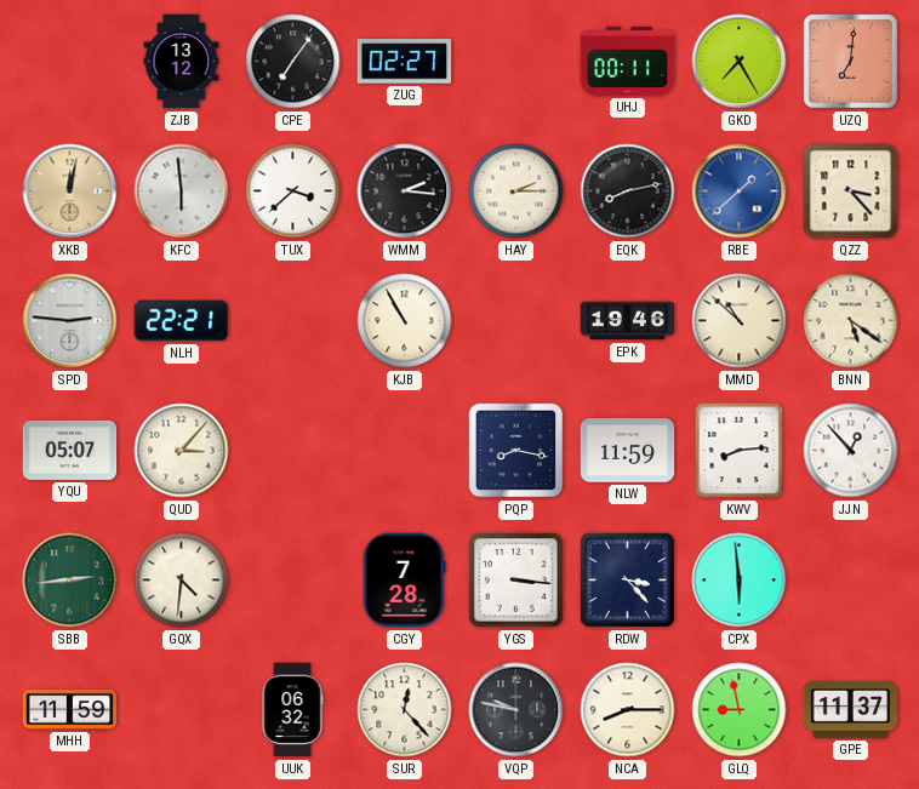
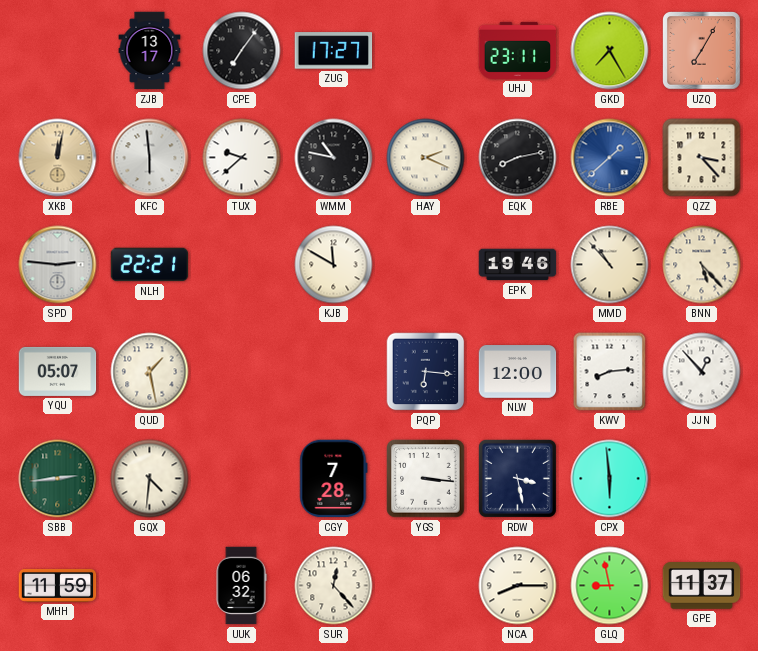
ZJB: 13:12 -> 13:17
ZUG: 02:27 -> 17:27
UHJ: 00:11 -> 23:11
UZQ: 7:01 -> 7:05
TUX: 3:38 -> 9:38
WMM: 2:16 -> 10:47
HAY: 2:15 -> 2:19
KJB: 10:55 -> 11:50
MMD: 10:52 -> 10:53
BNN: 5:21 -> 5:23
QUD: 3:07 -> 1:28
PQP: 8:17 -> 6:16
NLW: 11:59 -> 12:00
RDW: 3:23 -> 3:28
VQP: 9:47 -> none
